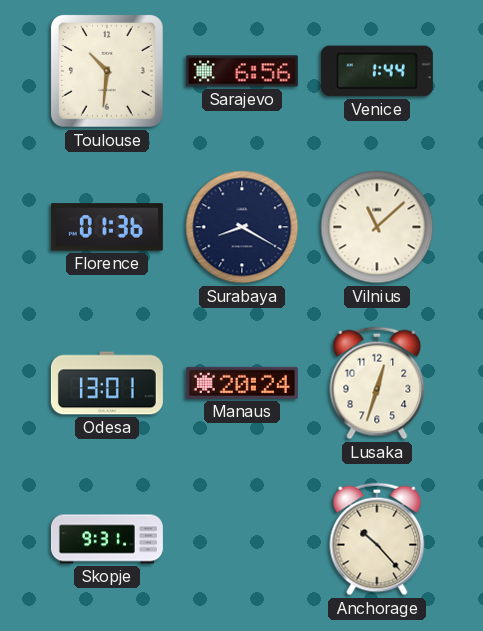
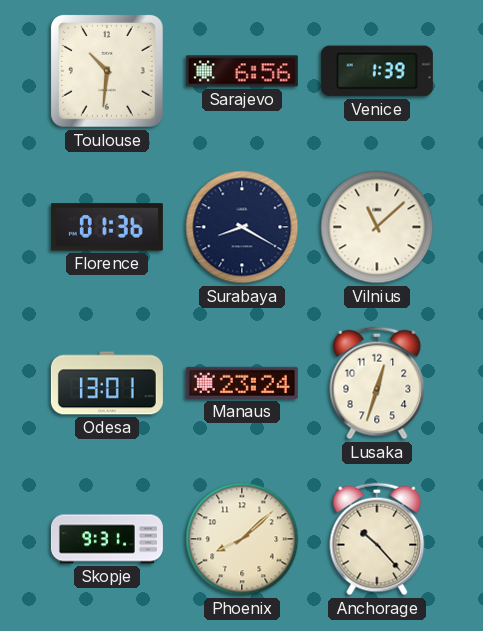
Venice: 1:44 -> 1:39
Manaus: 20:24 -> 23:24
Phoenix: none -> 8:08
